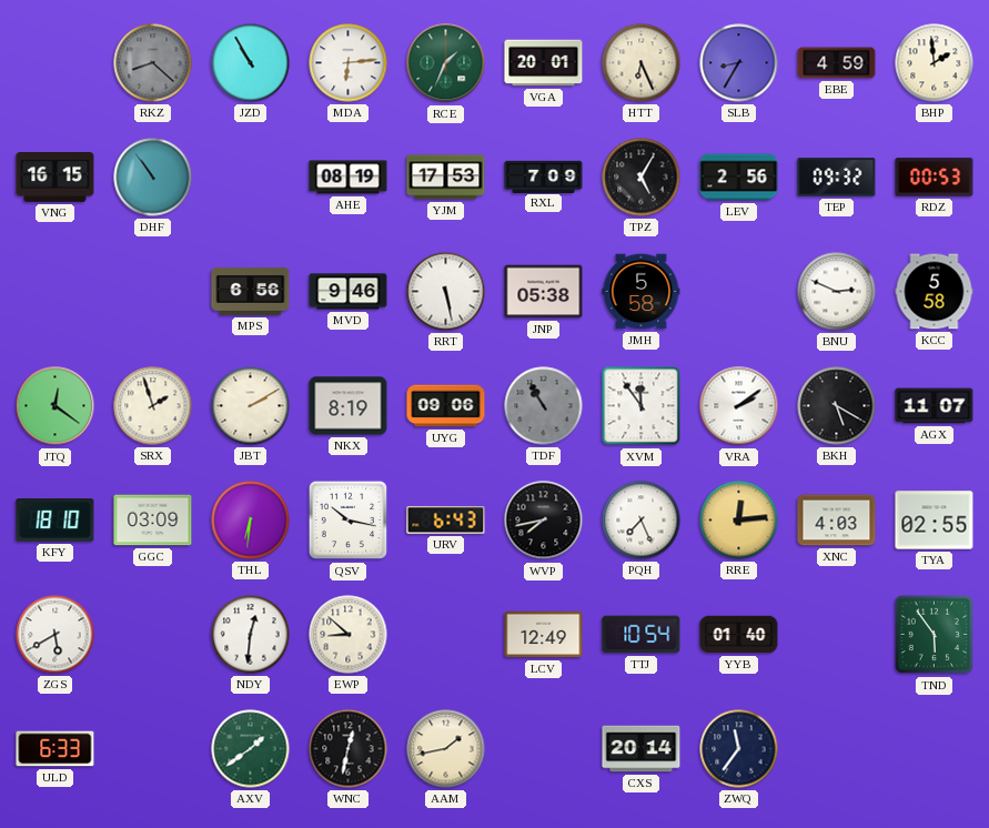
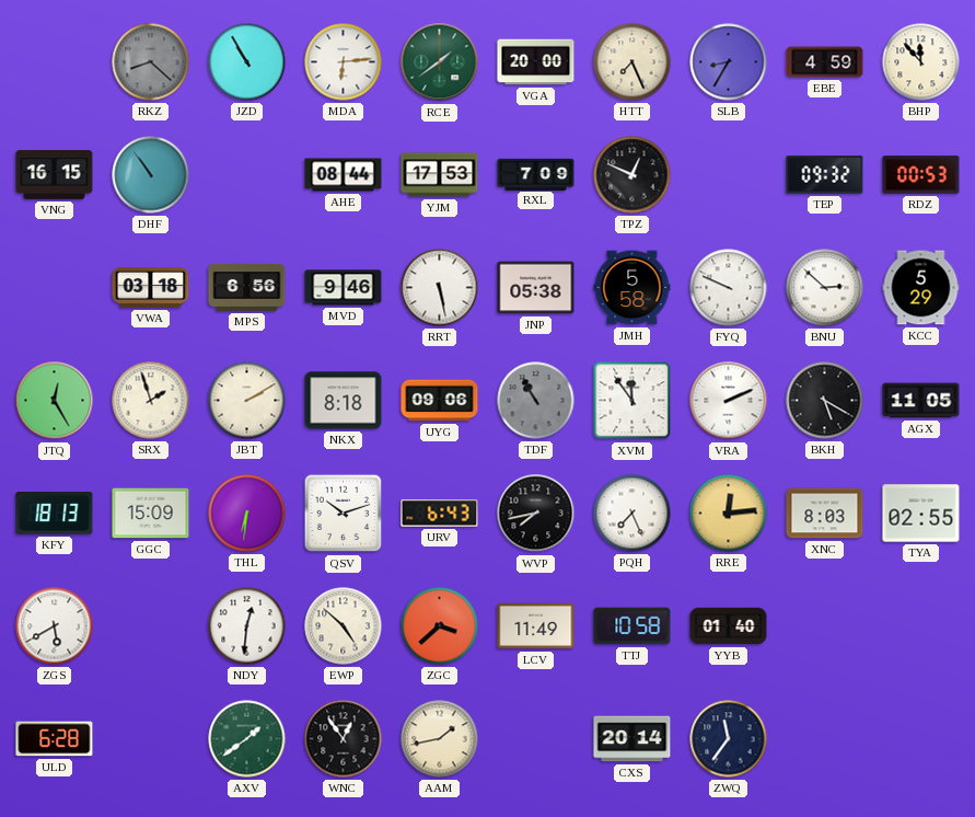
RCE: 1:34 -> 1:39
VGA: 20:01 -> 20:00
HTT: 6:26 -> 7:26
BHP: 1:59 -> 11:53
AHE: 08:19 -> 08:44
TPZ: 5:05 -> 12:49
LEV: 2:56 -> none
VWA: none -> 03:18
FYQ: none -> 9:49
BNU: 2:49 -> 2:52
KCC: 5:58 -> 5:29
JTQ: 12:21 -> 12:25
NKX: 8:19 -> 8:18
VRA: 2:09 -> 2:11
AGX: 11:07 -> 11:05
KFY: 18:10 -> 18:13
GGC: 03:09 -> 15:09
QSV: 10:17 -> 10:12
XNC: 4:03 -> 8:03
EWP: 8:52 -> 4:52
ZGC: none -> 3:38
LCV: 12:49 -> 11:49
TTJ: 10:54 -> 10:58
TND: 5:54 -> none
ULD: 6:33 -> 6:28
WNC: 12:32 -> 12:54
